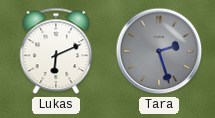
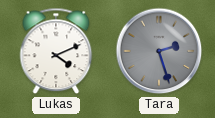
Lukas: 6:11 -> 4:11
